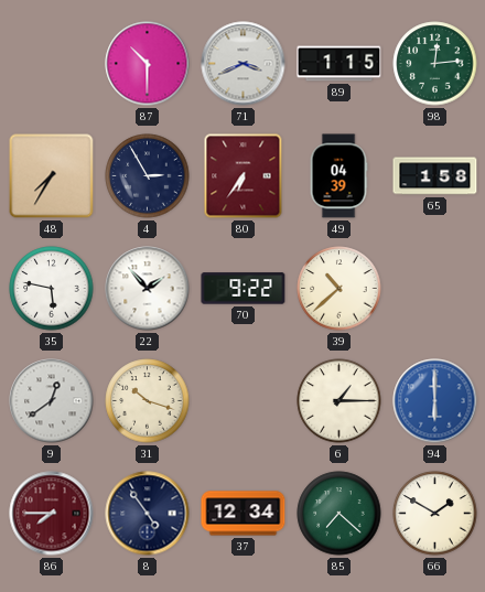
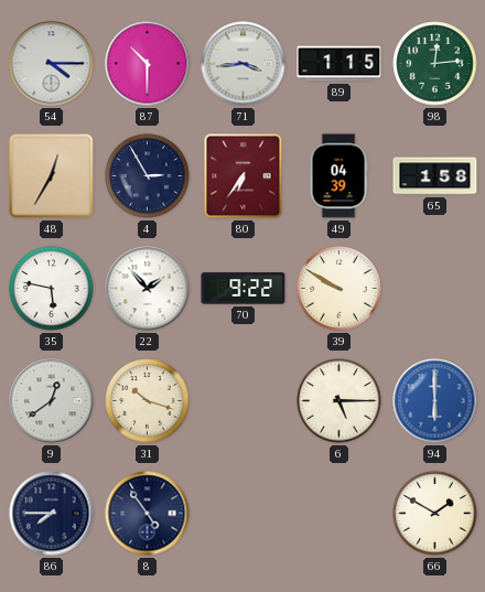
54: none -> 4:15
71: 3:41 -> 3:44
48: 7:35 -> 12:35
39: 10:38 -> 9:50
6: 1:15 -> 5:15
86 dial: burgundy -> navy
37: 12:34 -> none
85: 7:22 -> none
